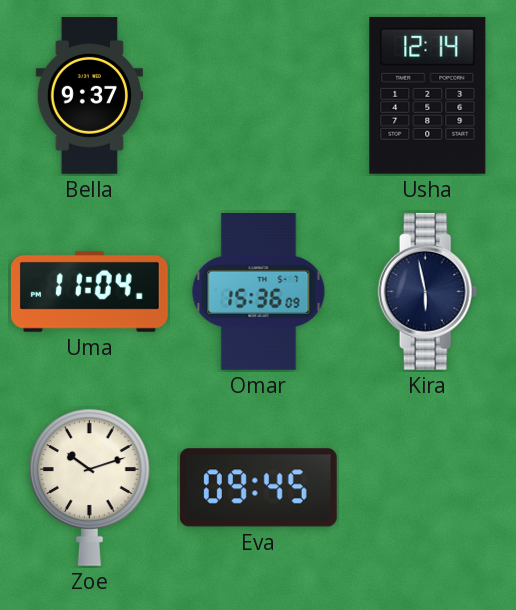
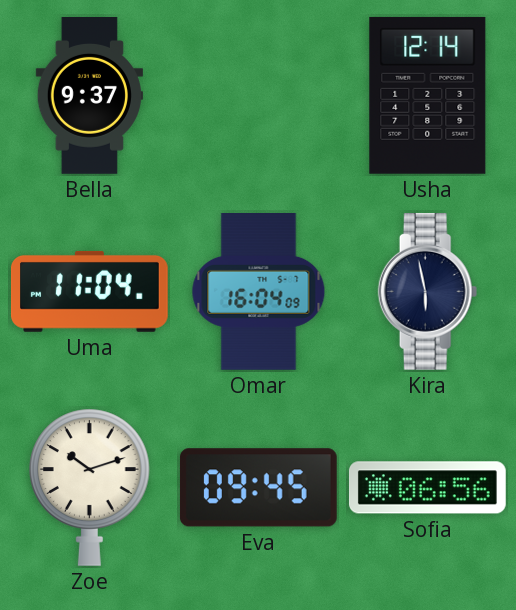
Omar: 15:36 -> 16:04
Sofia: none -> 06:56
